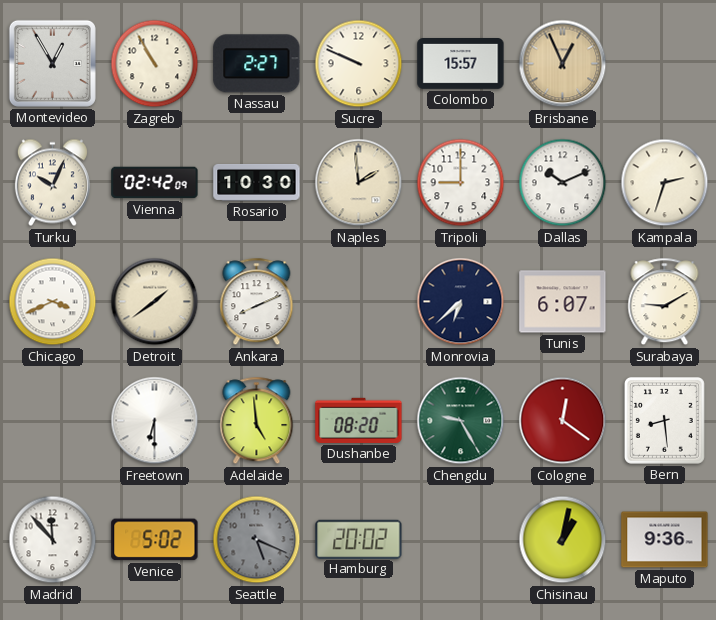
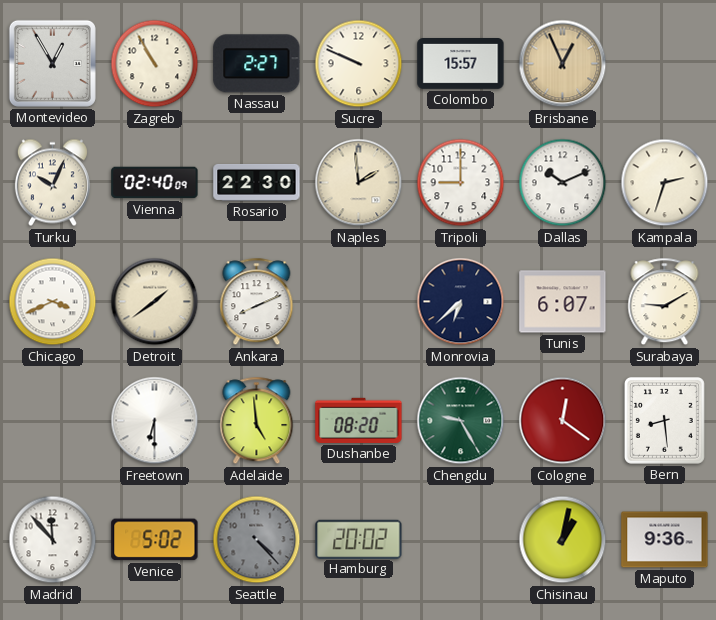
Vienna: 02:42 -> 02:40
Rosario: 10:30 -> 22:30
Seattle: 5:19 -> 4:23
